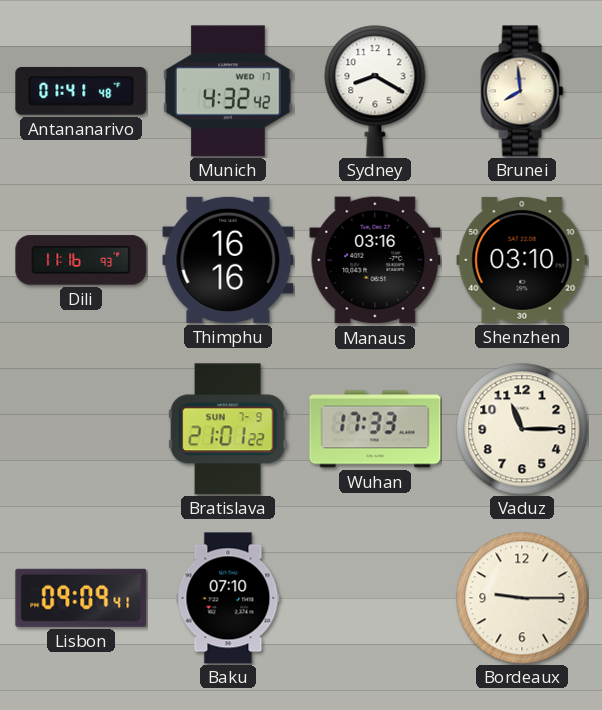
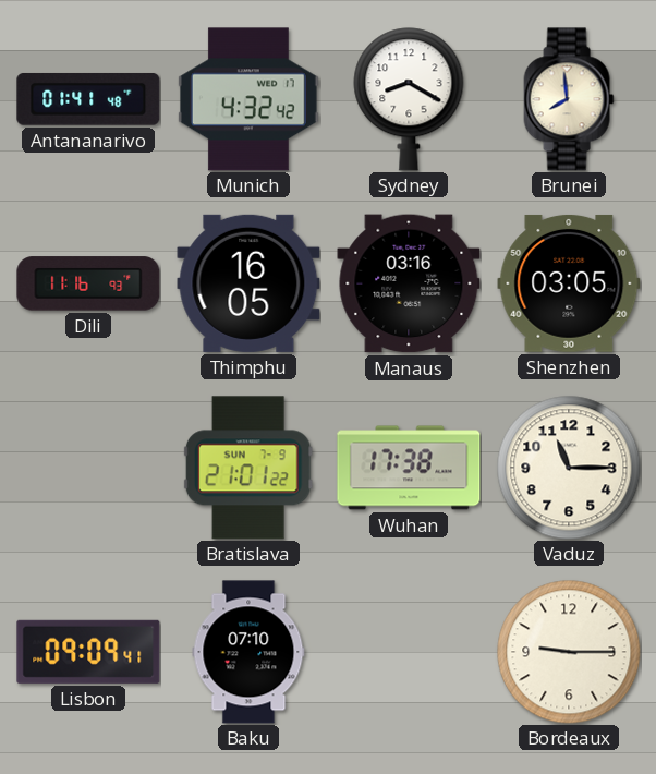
Thimphu: 16:16 -> 16:05
Shenzhen: 03:10 -> 03:05
Wuhan: 17:33 -> 17:38
